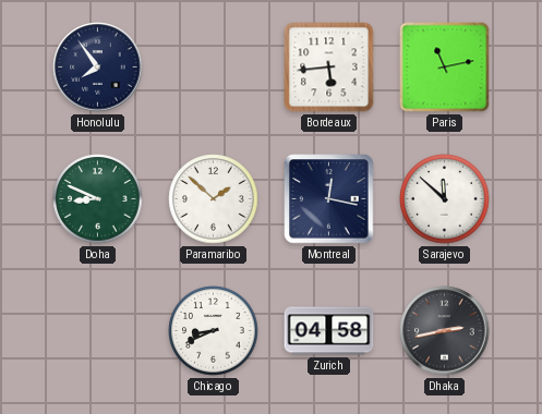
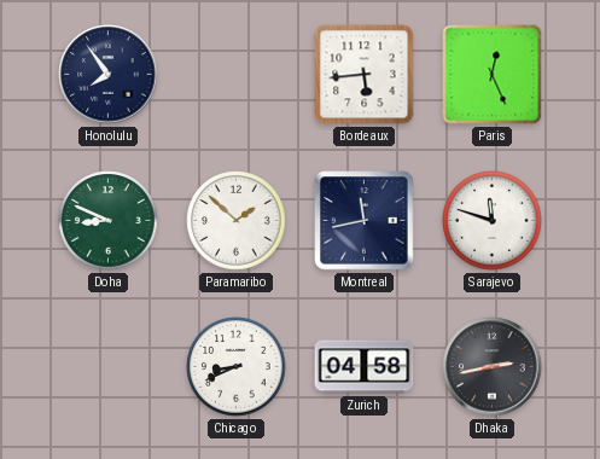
Paris: 11:13 -> 12:26
Montreal: 12:17 -> 11:43
Sarajevo: 11:52 -> 11:48
